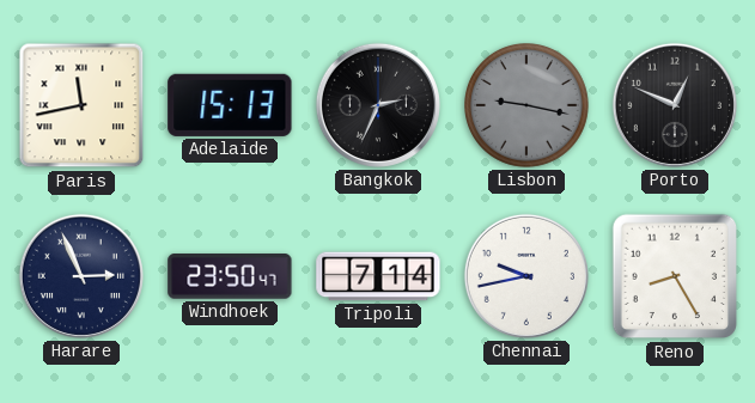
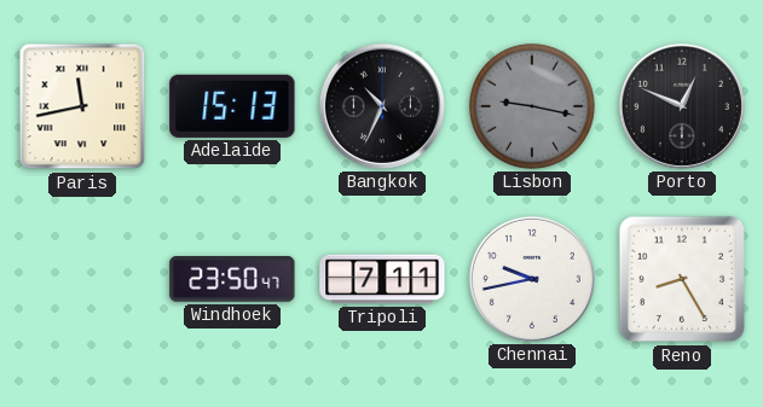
Bangkok: 2:34 -> 10:34
Harare: 2:56 -> none
Tripoli: 7:14 -> 7:11
